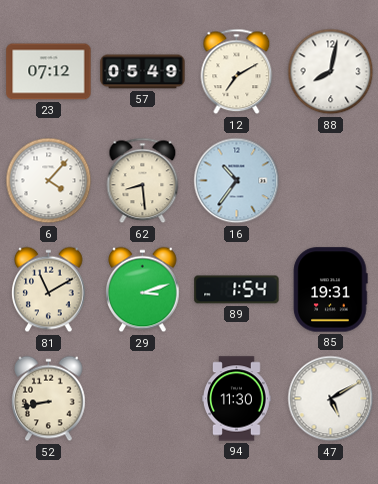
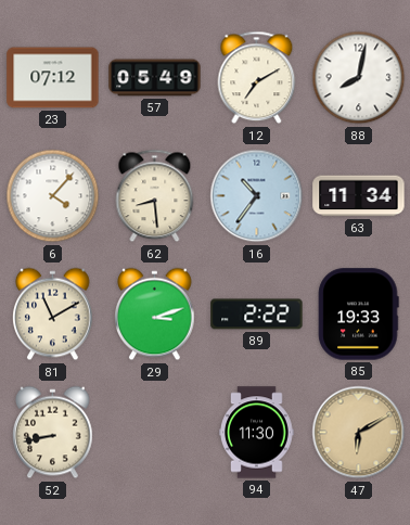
63: none -> 11:34
89: 1:54 -> 2:22
85: 19:31 -> 19:33
47: 5:10 -> 6:10
47 dial: white -> champagne
